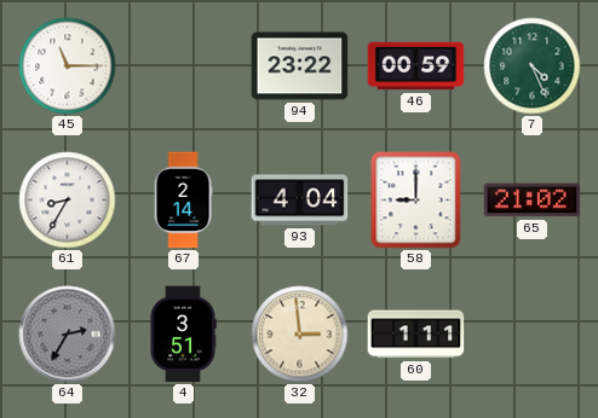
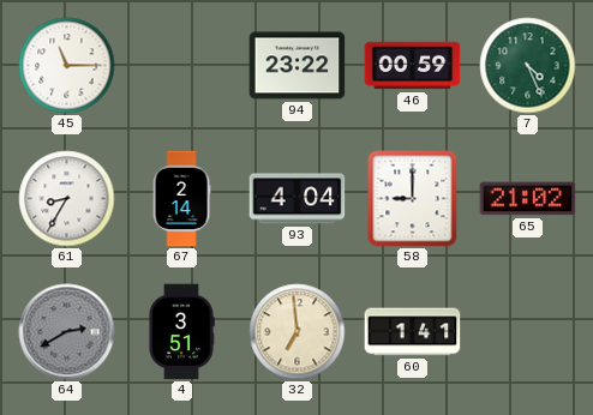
64: 2:35 -> 2:40
32: 2:59 -> 6:59
60: 1:11 -> 1:41
